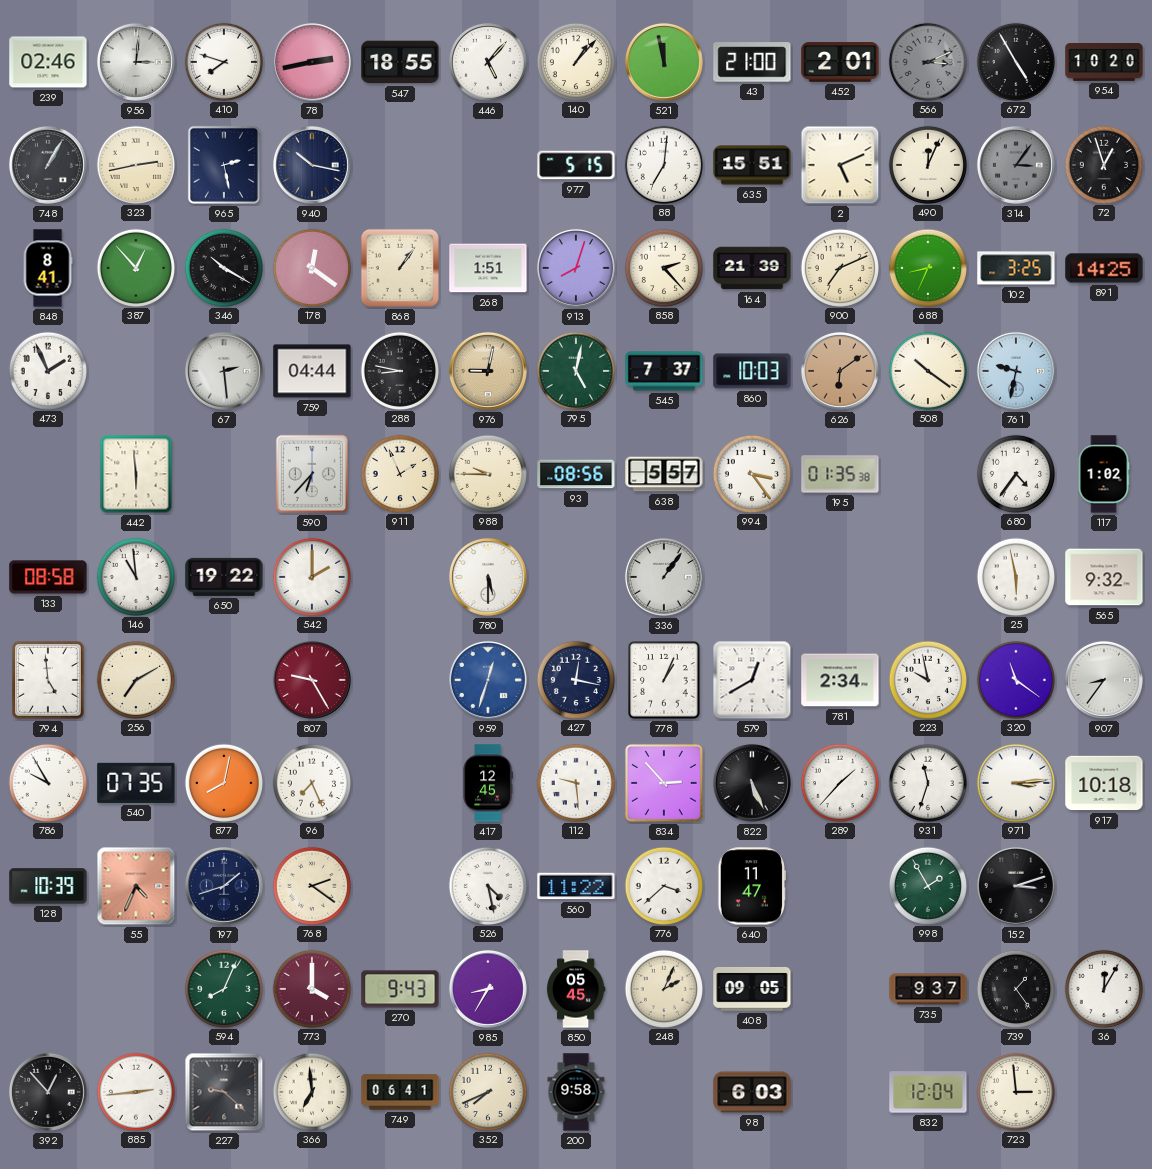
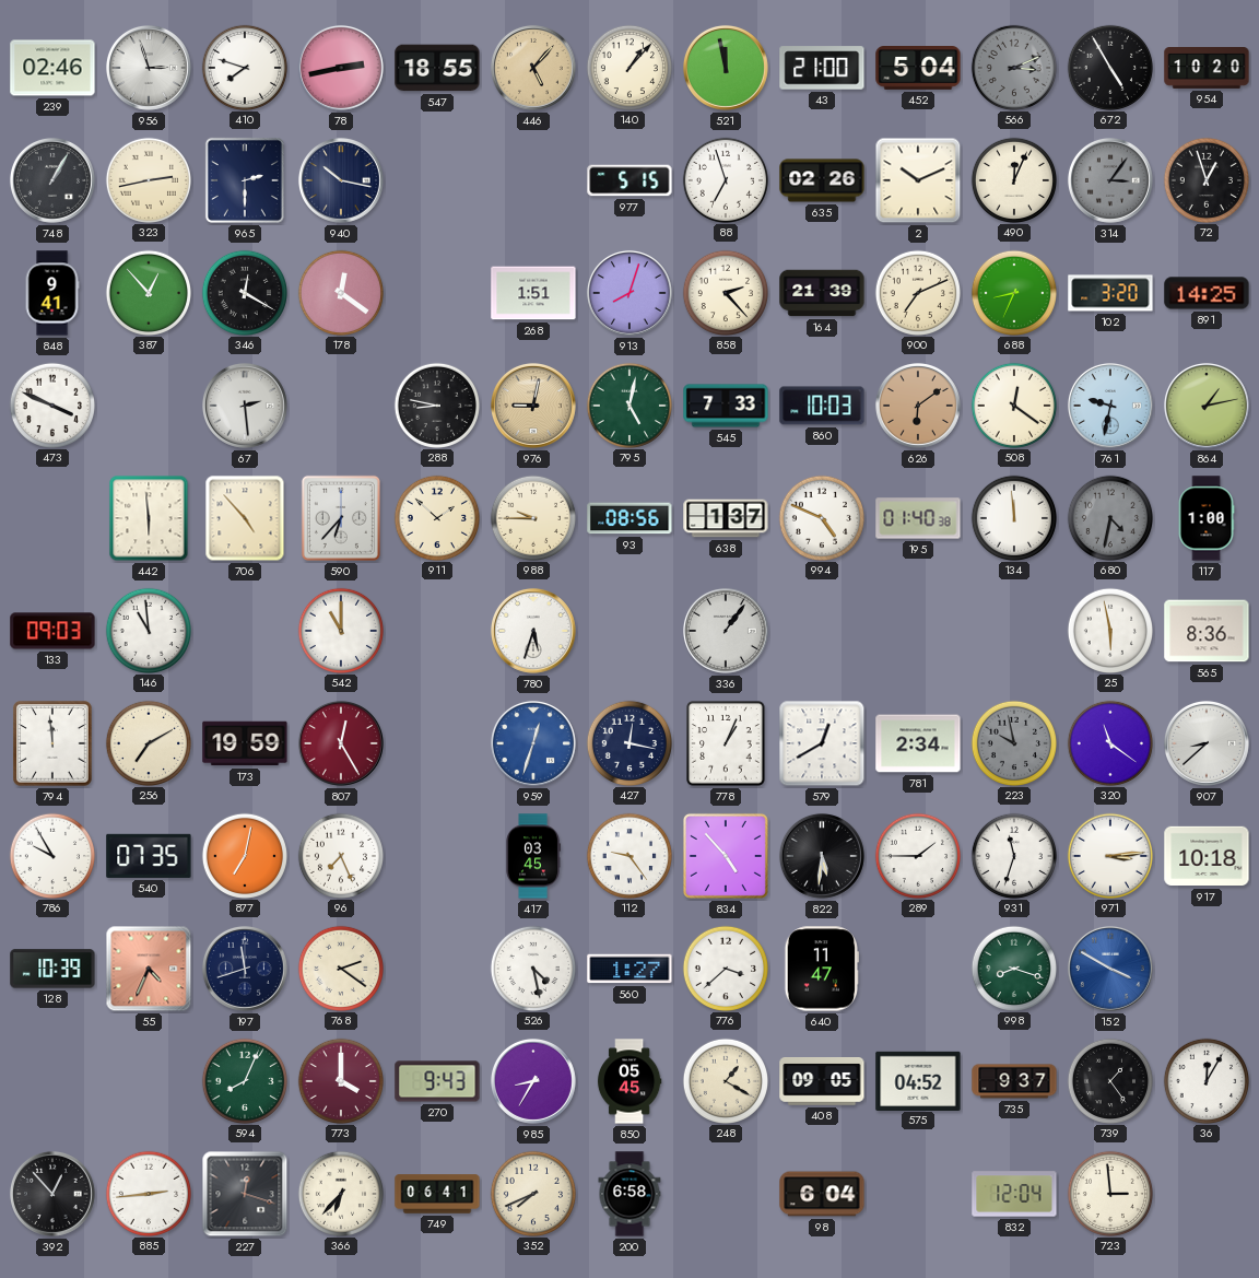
956: 3:01 -> 2:57
446 dial: white -> champagne
452: 2:01 -> 5:04
965: 2:28 -> 2:30
88: 7:01 -> 6:57
635: 15:51 -> 02:26
2: 5:11 -> 10:11
848: 8:41 -> 9:41
346: 10:20 -> 12:20
868: 1:06 -> none
102: 3:25 -> 3:20
473: 1:56 -> 3:49
759: 04:44 -> none
545: 7:37 -> 7:33
508: 10:21 -> 12:21
864: none -> 1:13
706: none -> 4:53
911: 1:56 -> 1:52
638: 5:57 -> 1:37
994: 3:24 -> 4:49
195: 01:35 -> 01:40
134: none -> 11:59
680: 4:36 -> 4:32
680 dial: white -> grey
117: 1:02 -> 1:00
133: 08:58 -> 09:03
650: 19:22 -> none
542: 2:00 -> 11:00
780: 5:30 -> 5:33
565: 9:32 -> 8:36
794: 4:59 -> 11:59
173: none -> 19:59
807: 9:25 -> 12:25
223 dial: white -> grey
907: 8:36 -> 8:38
877: 8:02 -> 7:02
417: 12:45 -> 03:45
112: 9:29 -> 9:24
834: 2:53 -> 4:53
822: 5:26 -> 5:31
289: 1:37 -> 1:45
197: 1:42 -> 11:42
560: 11:22 -> 1:27
998: 1:55 -> 8:18
152: 3:12 -> 3:50
152 dial: black -> blue
248: 2:04 -> 1:20
575: none -> 04:52
227: 9:22 -> 12:18
366: 6:59 -> 6:37
200: 9:58 -> 6:58
98: 6:03 -> 6:04
